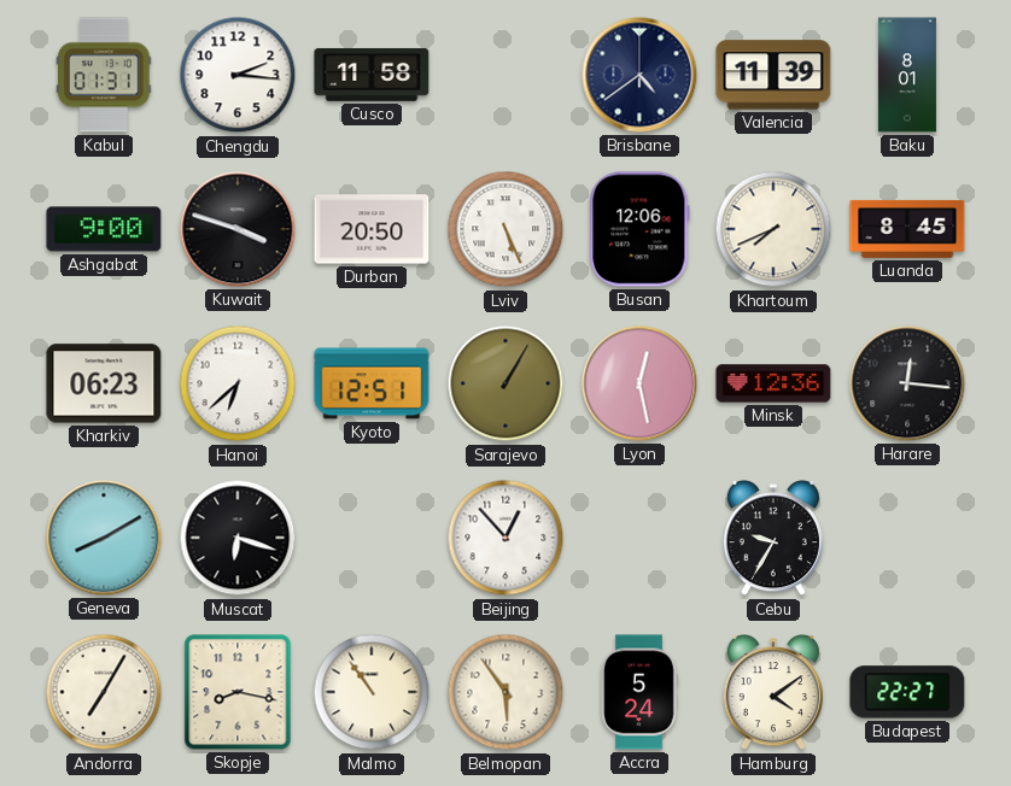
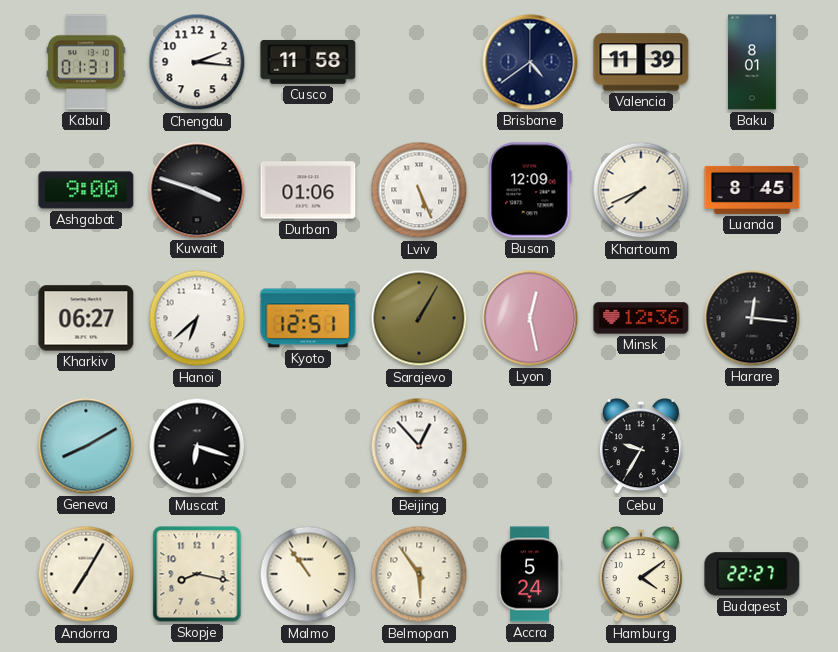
Durban: 20:50 -> 01:06
Busan: 12:06 -> 12:09
Kharkiv: 06:23 -> 06:27
